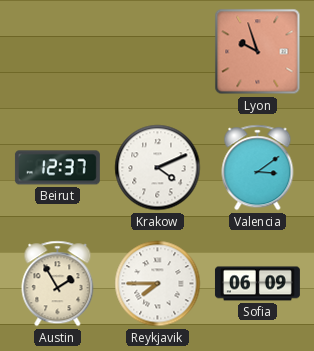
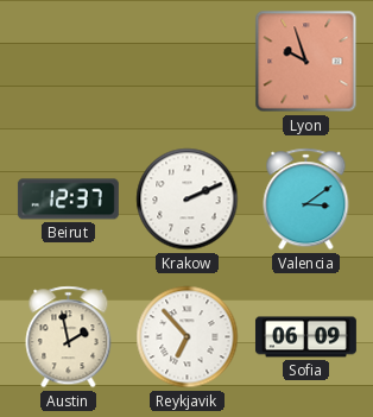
Krakow: 4:11 -> 2:11
Austin: 1:55 -> 1:58
Reykjavik: 7:45 -> 6:53
